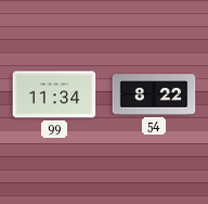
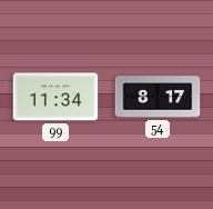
54: 8:22 -> 8:17
